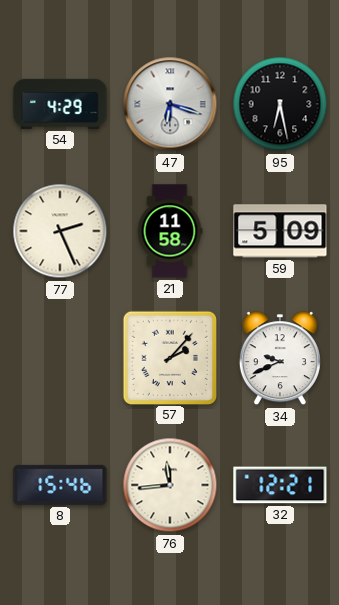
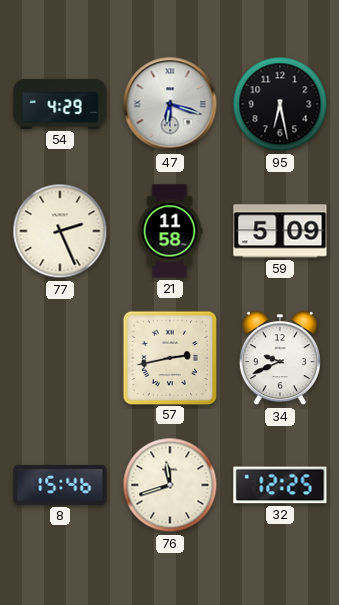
57: 2:07 -> 2:43
76: 11:44 -> 11:42
32: 12:21 -> 12:25
